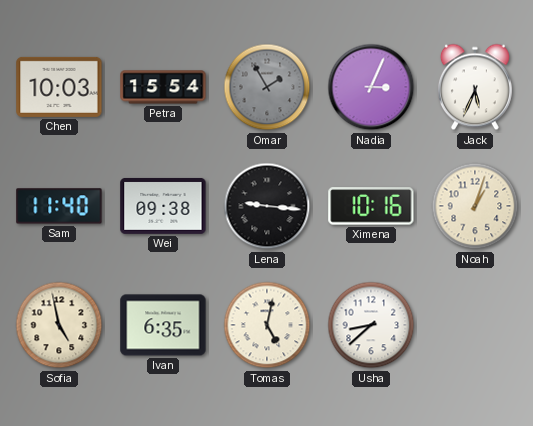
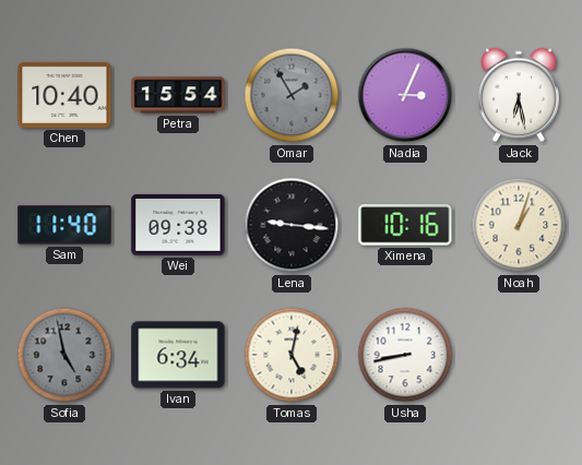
Chen: 10:03 -> 10:40
Jack: 5:34 -> 6:28
Sofia dial: cream -> grey
Ivan: 6:35 -> 6:34
Usha: 8:38 -> 8:43
